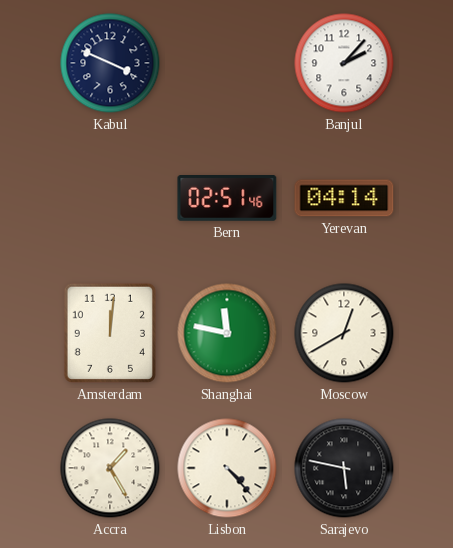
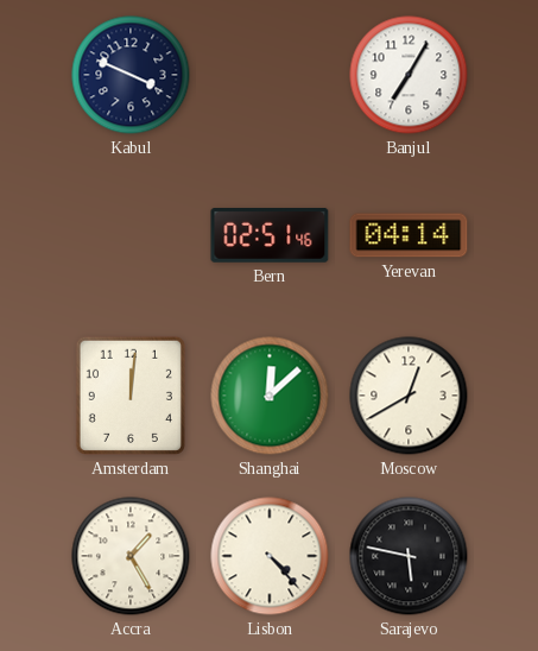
Banjul: 2:07 -> 7:05
Shanghai: 11:47 -> 12:08
